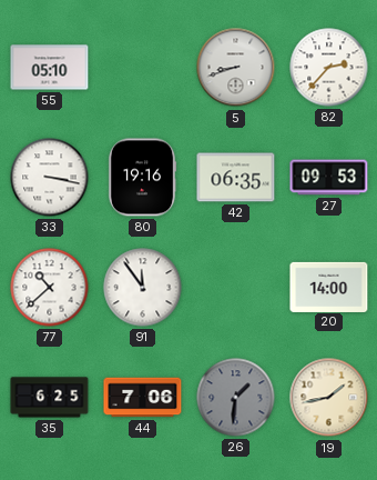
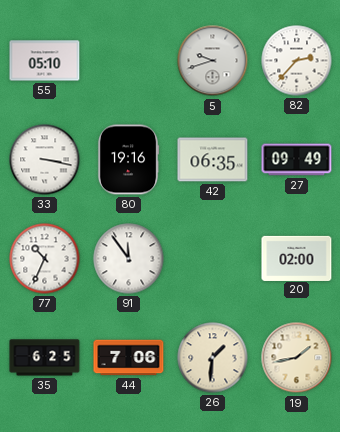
5: 8:42 -> 9:42
27: 09:53 -> 09:49
77: 10:38 -> 10:34
20: 14:00 -> 02:00
26 dial: grey -> cream
